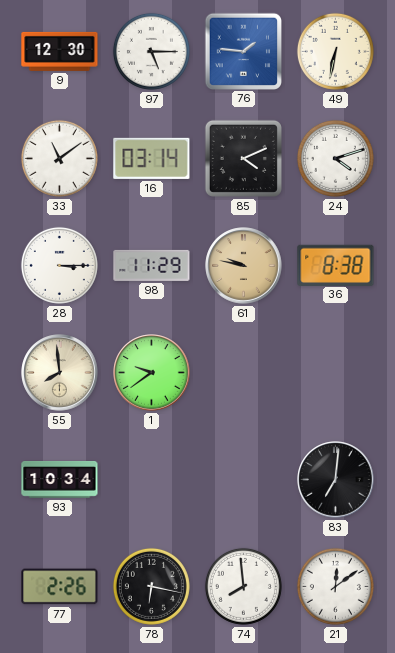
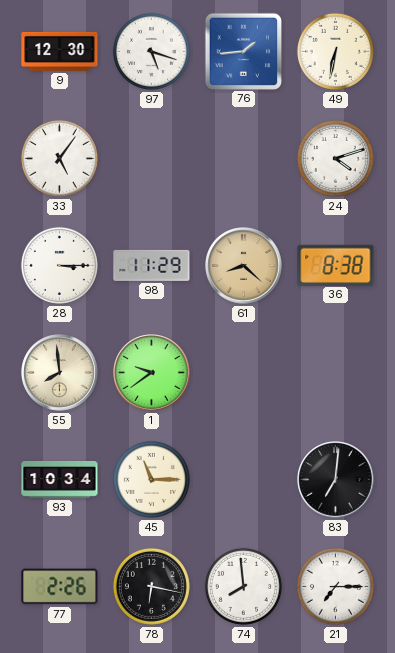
97: 5:15 -> 5:18
76: 1:46 -> 1:44
33: 11:09 -> 5:06
16: 03:14 -> none
85: 4:11 -> none
61: 9:47 -> 8:22
45: none -> 11:15
21: 12:09 -> 7:15
